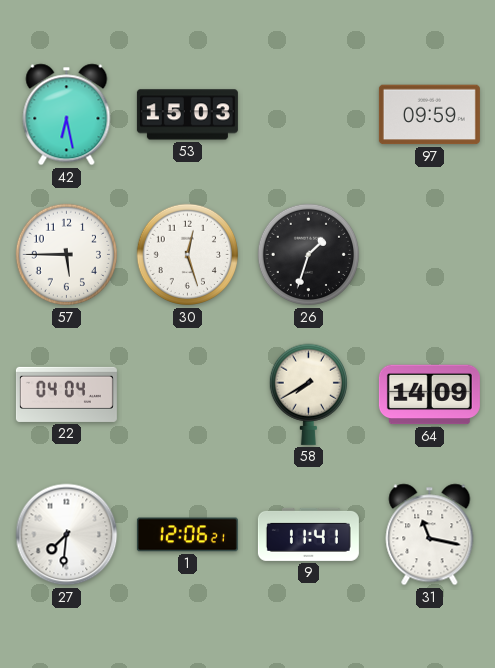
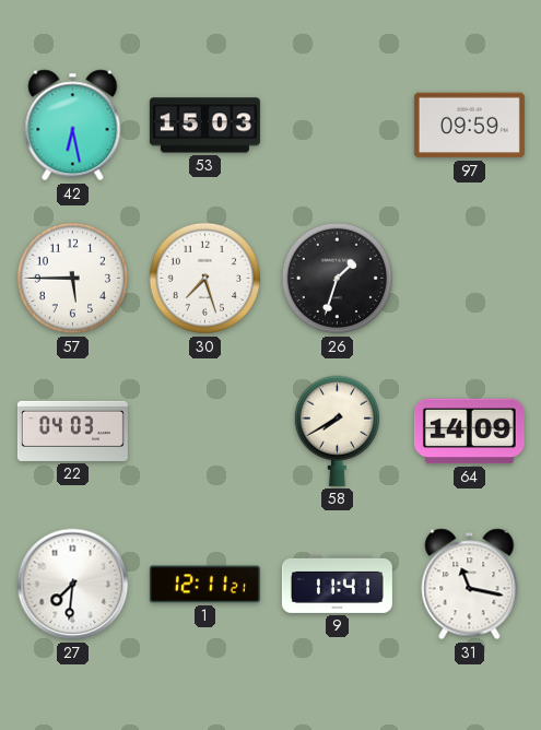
30: 12:27 -> 7:27
22: 04:04 -> 04:03
1: 12:06 -> 12:11
